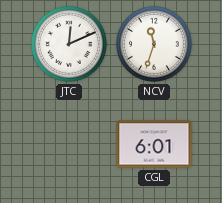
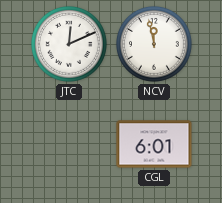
NCV: 11:33 -> 11:58
